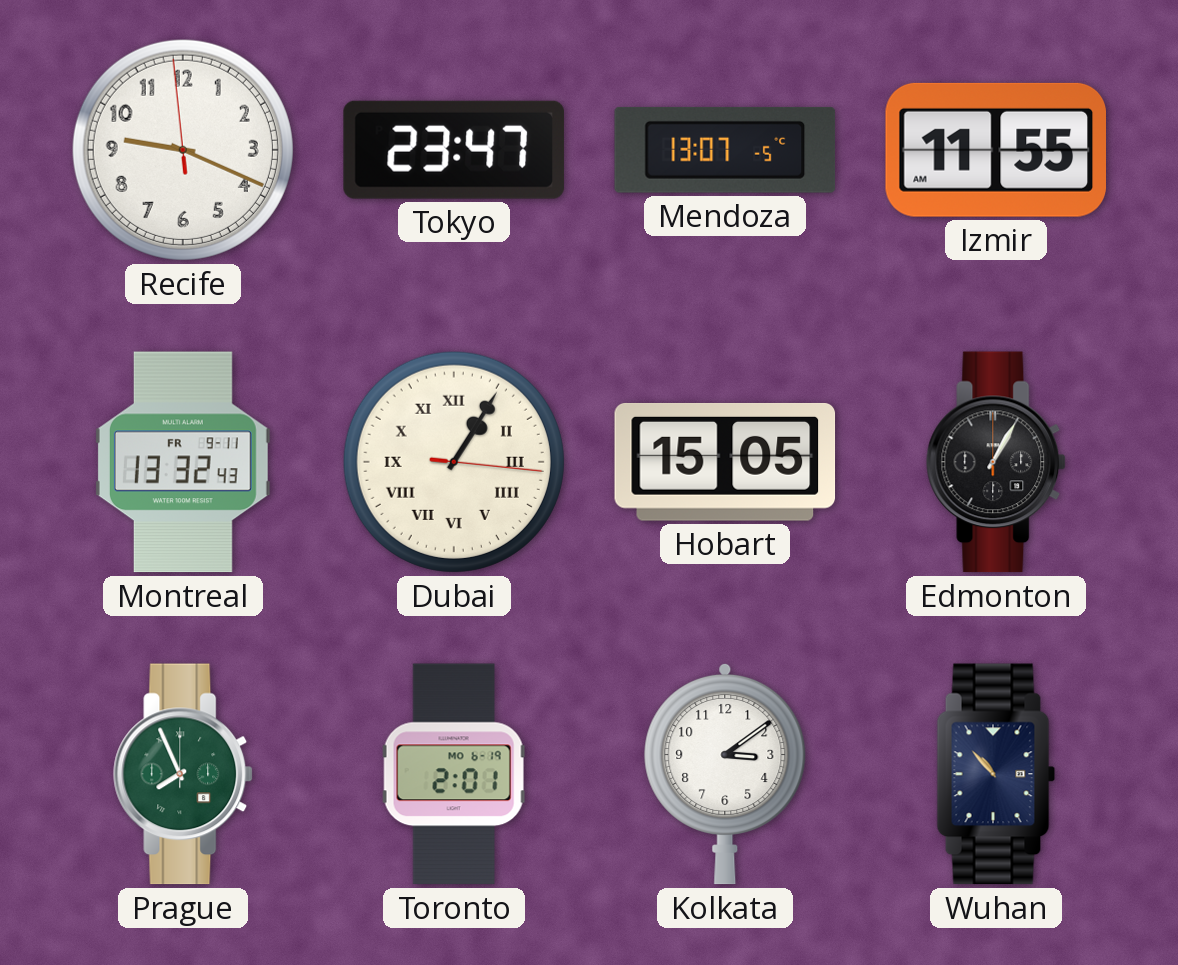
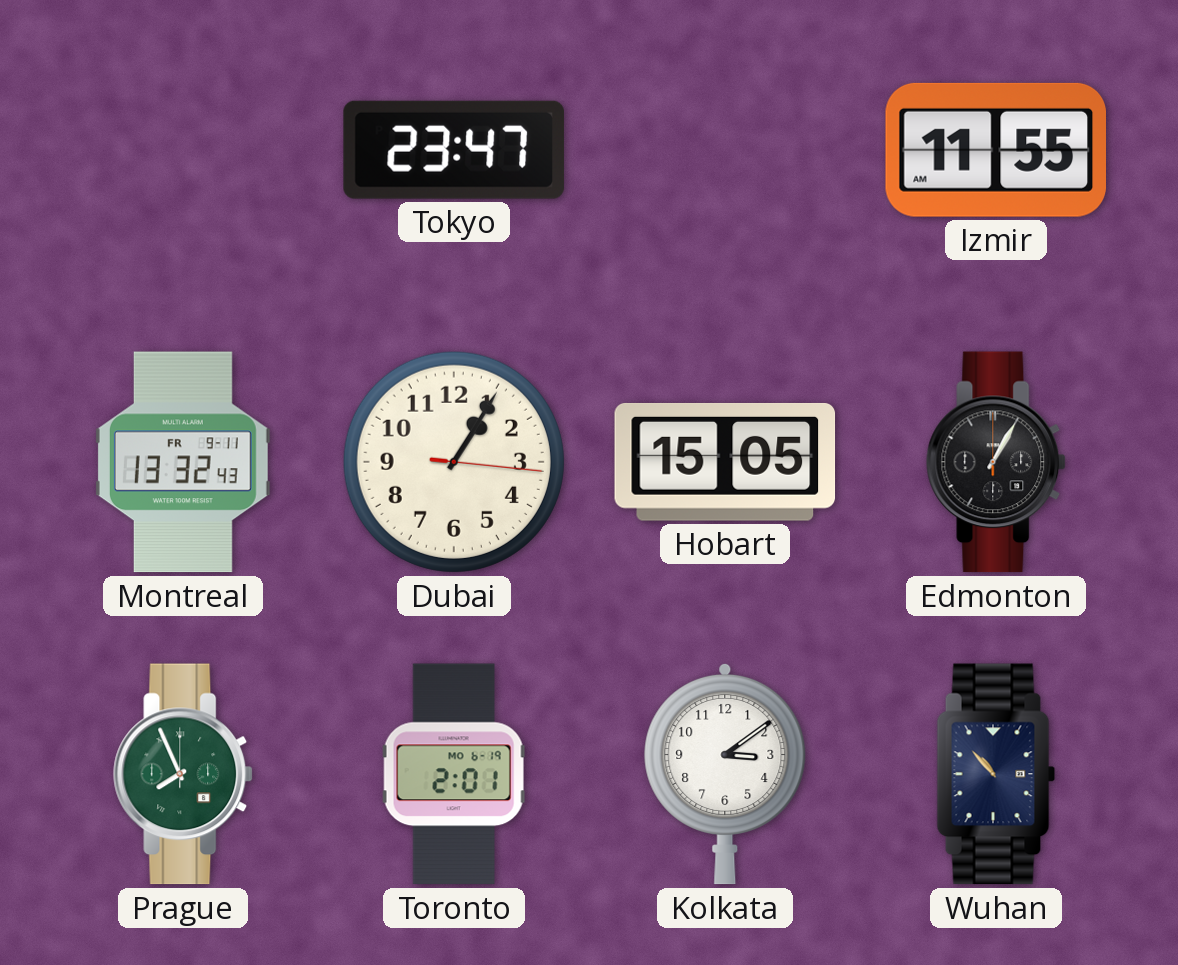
Recife: 9:18 -> none
Mendoza: 13:07 -> none
Dubai numerals: Roman -> Arabic
